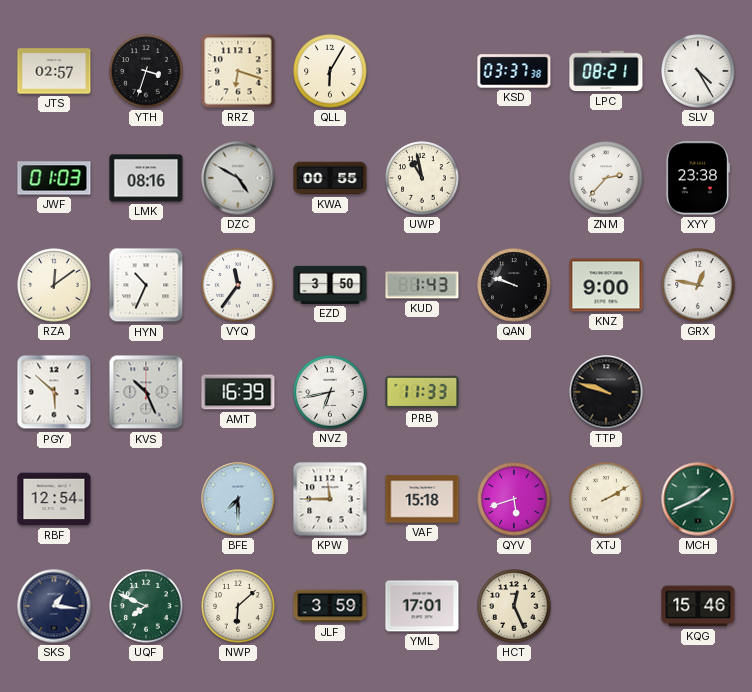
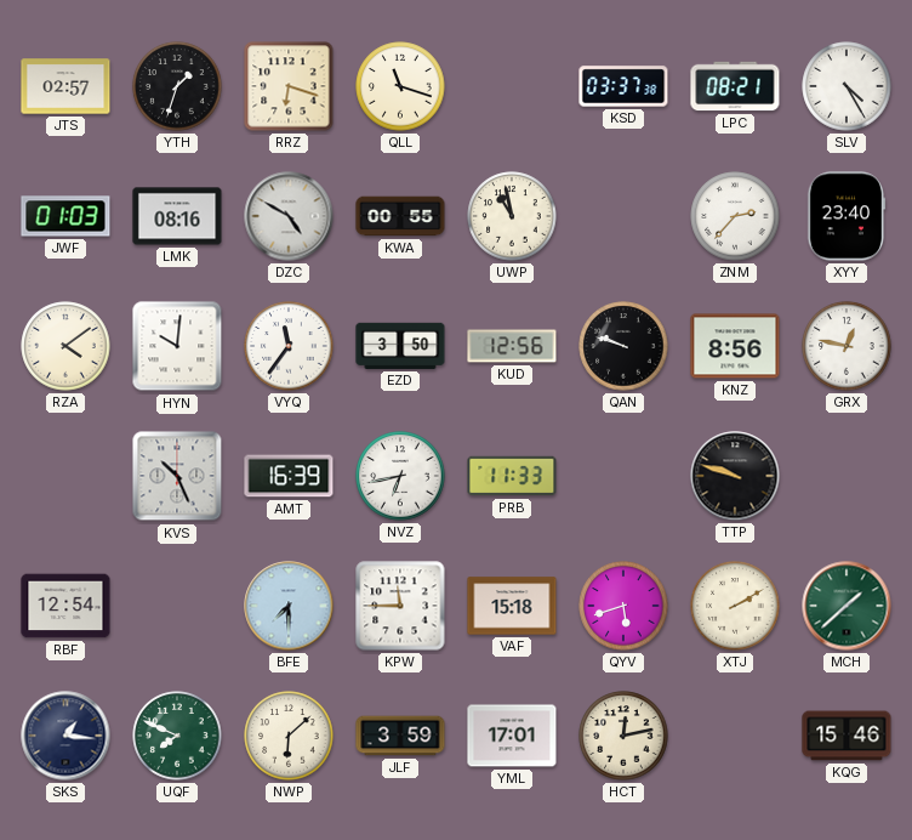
YTH: 3:33 -> 1:33
QLL: 6:05 -> 11:18
XYY: 23:38 -> 23:40
RZA: 12:09 -> 4:09
HYN: 10:34 -> 10:01
KUD: 1:43 -> 12:56
KNZ: 9:00 -> 8:56
PGY: 5:52 -> none
MCH: 1:41 -> 1:38
HCT: 12:26 -> 12:13
